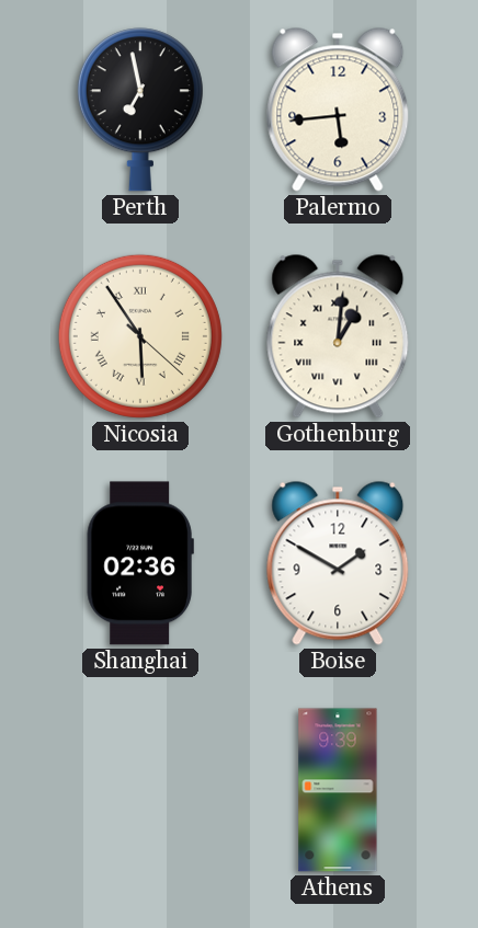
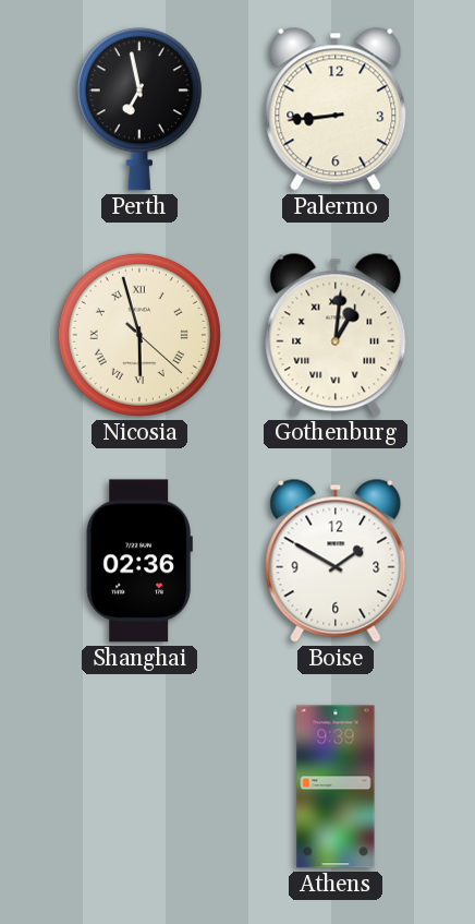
Palermo: 5:44 -> 8:44
Nicosia: 5:54 -> 5:57
